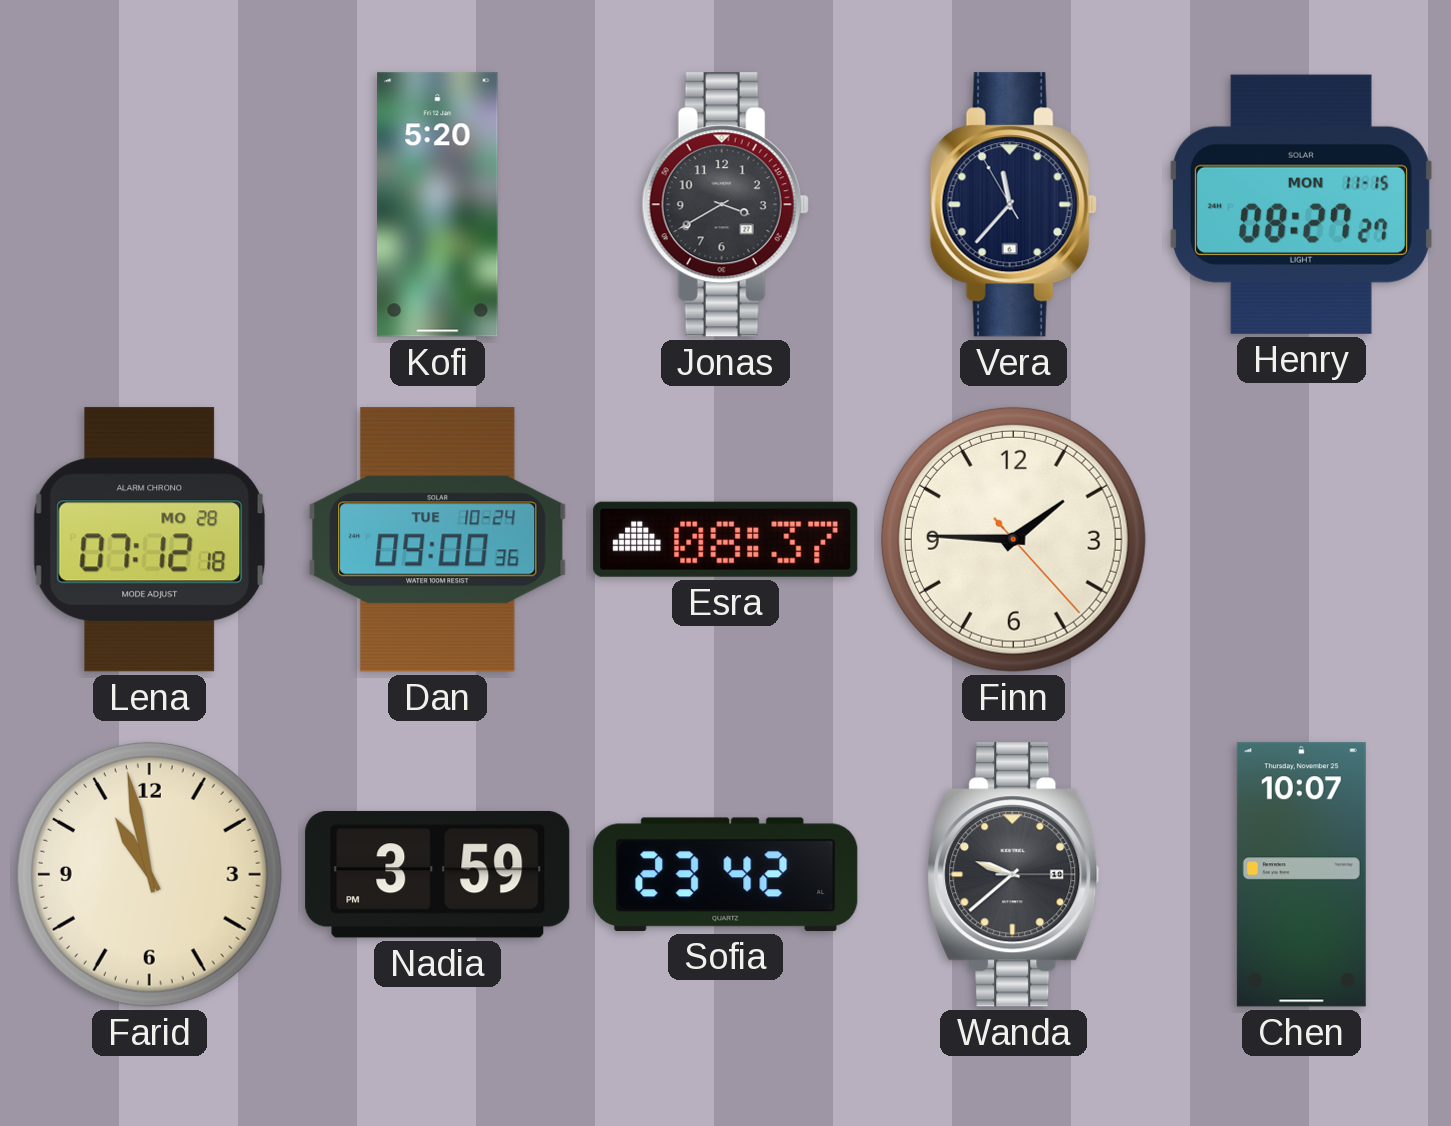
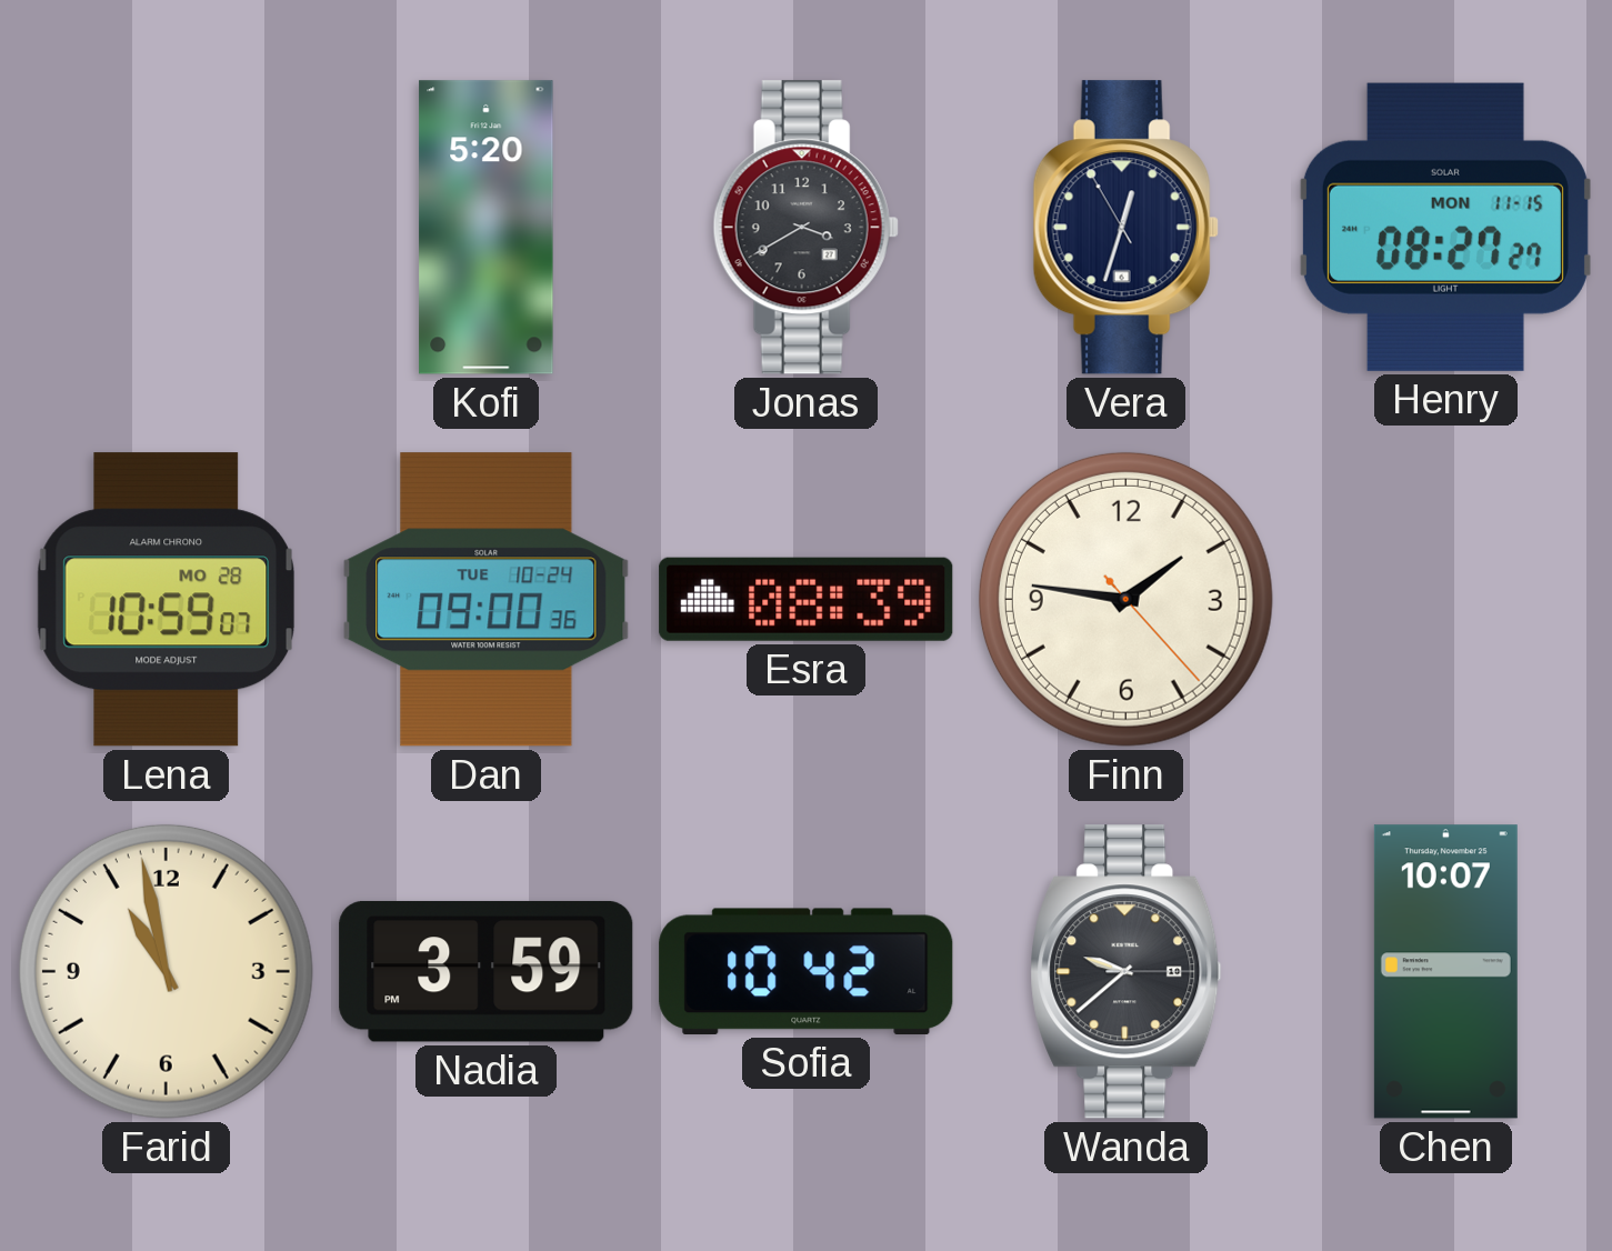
Vera: 11:36 -> 12:32
Lena: 07:12 -> 10:59
Esra: 08:37 -> 08:39
Finn: 1:45 -> 1:46
Sofia: 23:42 -> 10:42
